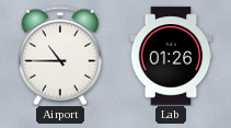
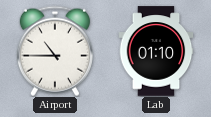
Lab: 01:26 -> 01:10
